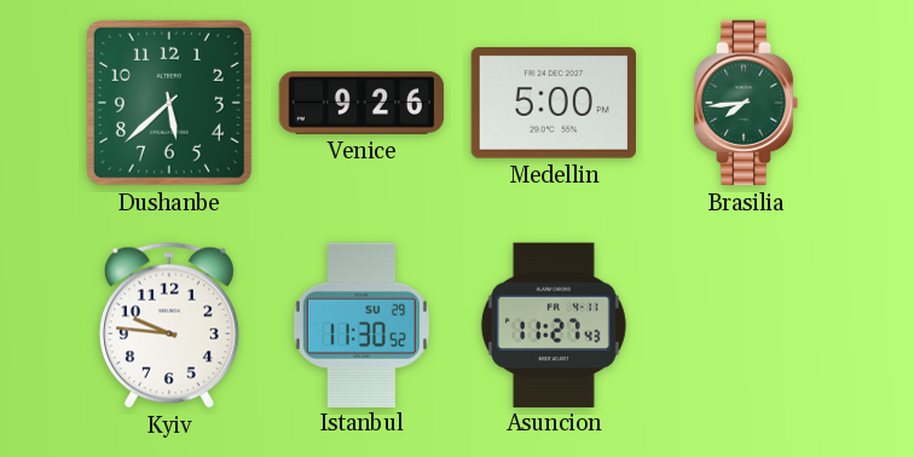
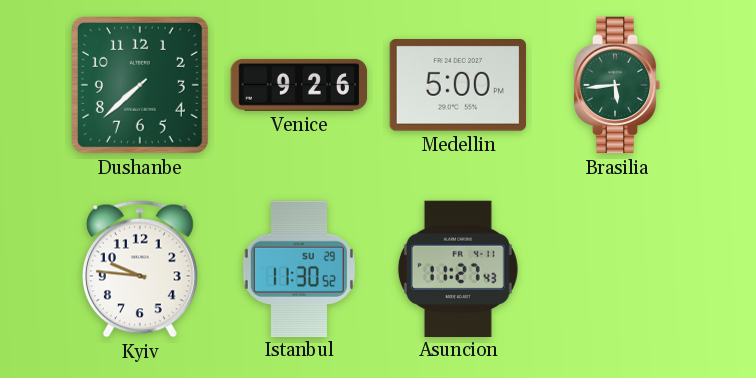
Dushanbe: 5:38 -> 7:38
Brasilia: 7:44 -> 5:44
